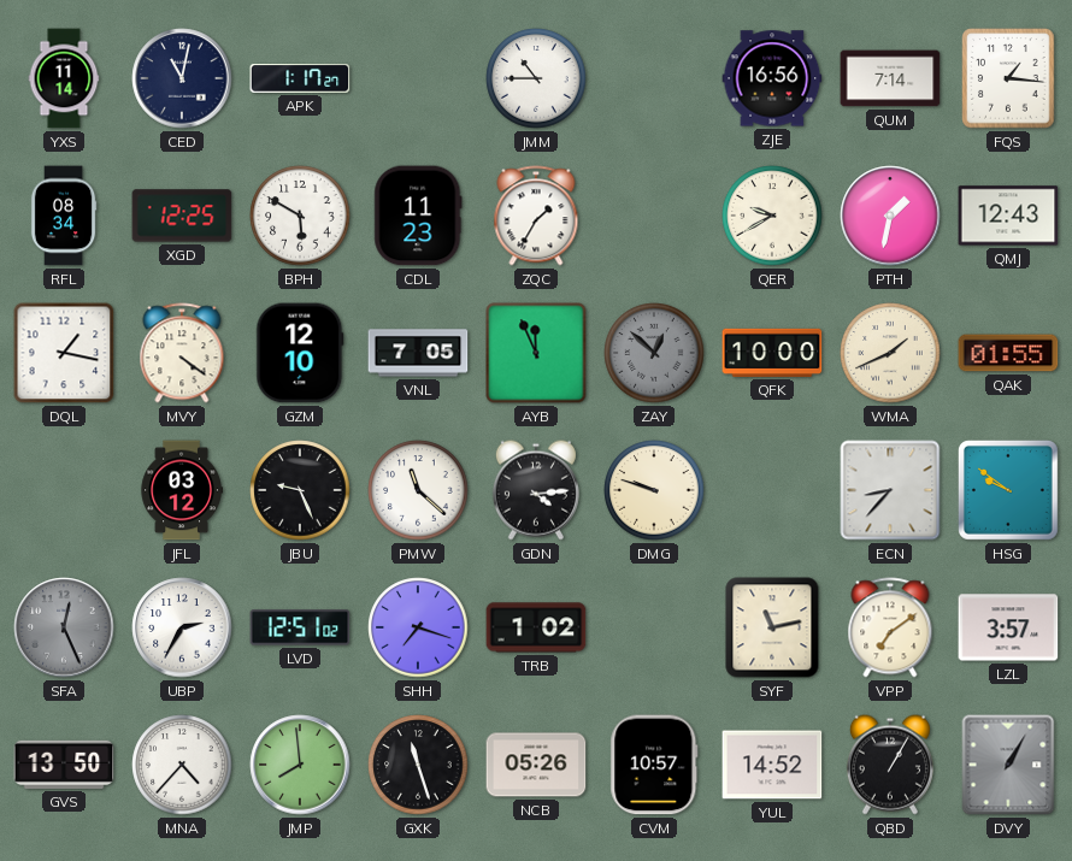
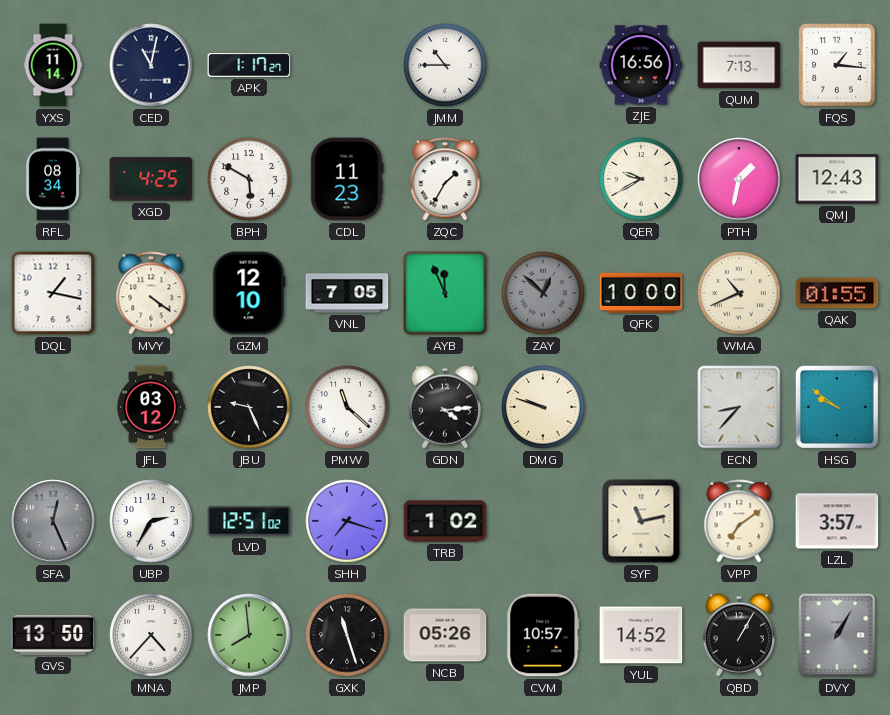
QUM: 7:14 -> 7:13
XGD: 12:25 -> 4:25
WMA: 1:41 -> 10:41
